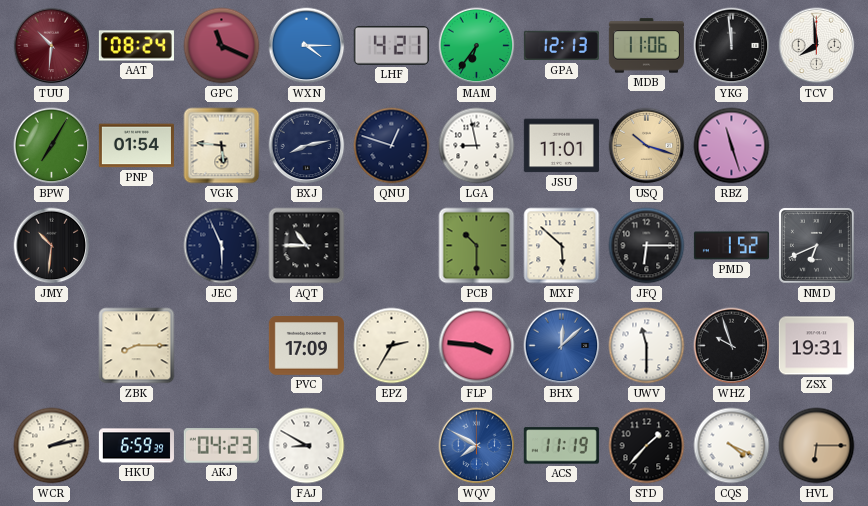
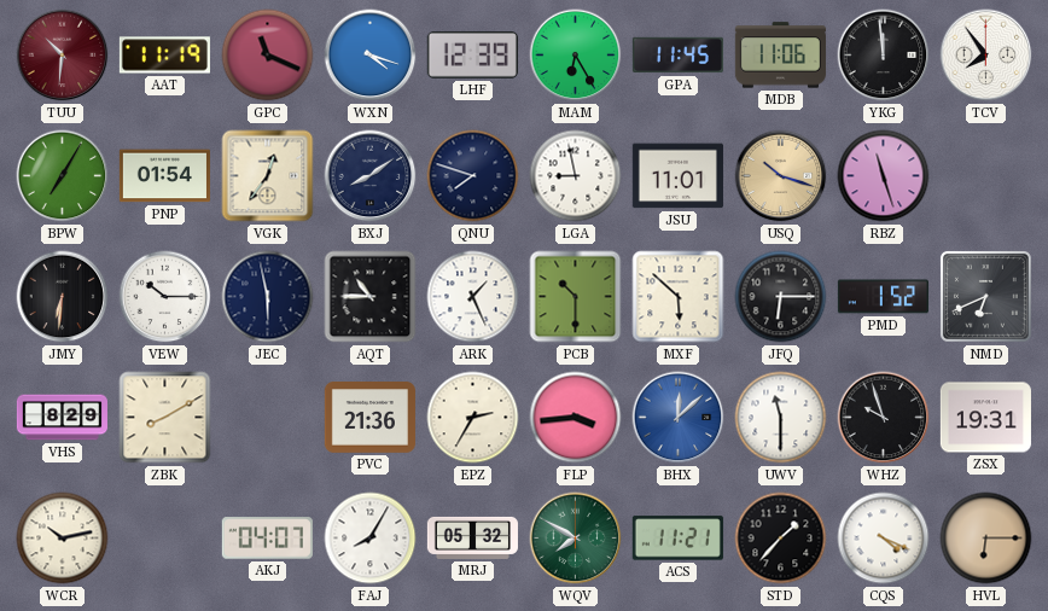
AAT: 08:24 -> 11:19
WXN: 4:15 -> 4:18
LHF: 4:21 -> 12:39
MAM: 6:36 -> 6:25
GPA: 12:13 -> 11:45
TCV: 7:59 -> 7:54
VGK: 5:46 -> 12:36
BXJ: 8:13 -> 8:09
QNU: 12:48 -> 7:48
JMY: 10:31 -> 6:31
VEW: none -> 10:15
JEC: 5:56 -> 5:58
ARK: none -> 1:26
VHS: none -> 8:29
ZBK: 8:15 -> 8:10
PVC: 17:09 -> 21:36
FLP: 3:46 -> 3:44
WCR: 2:13 -> 10:13
HKU: 6:59 -> none
AKJ: 04:23 -> 04:07
FAJ: 8:50 -> 8:05
MRJ: none -> 05:32
WQV dial: blue -> green
ACS: 11:19 -> 11:21
